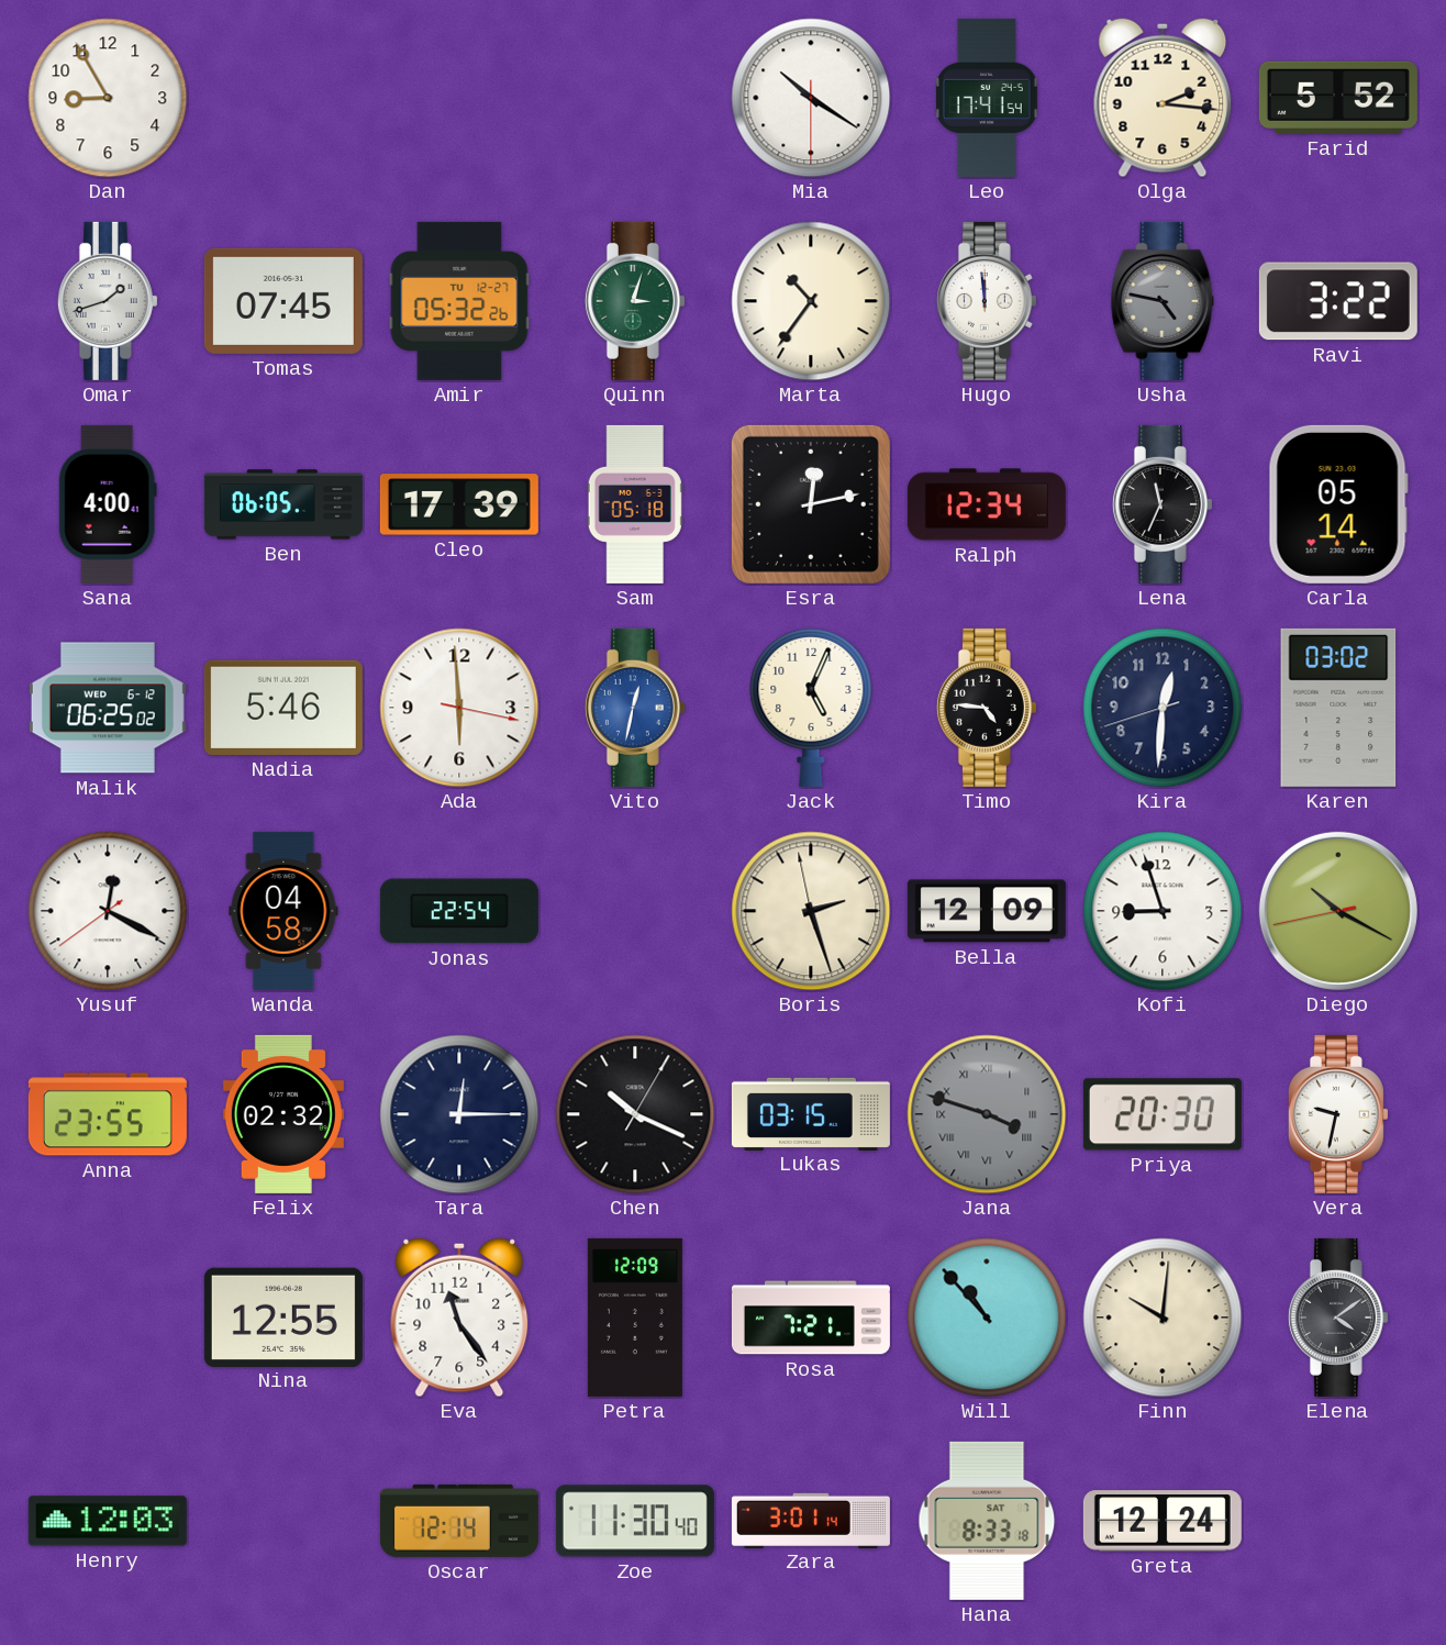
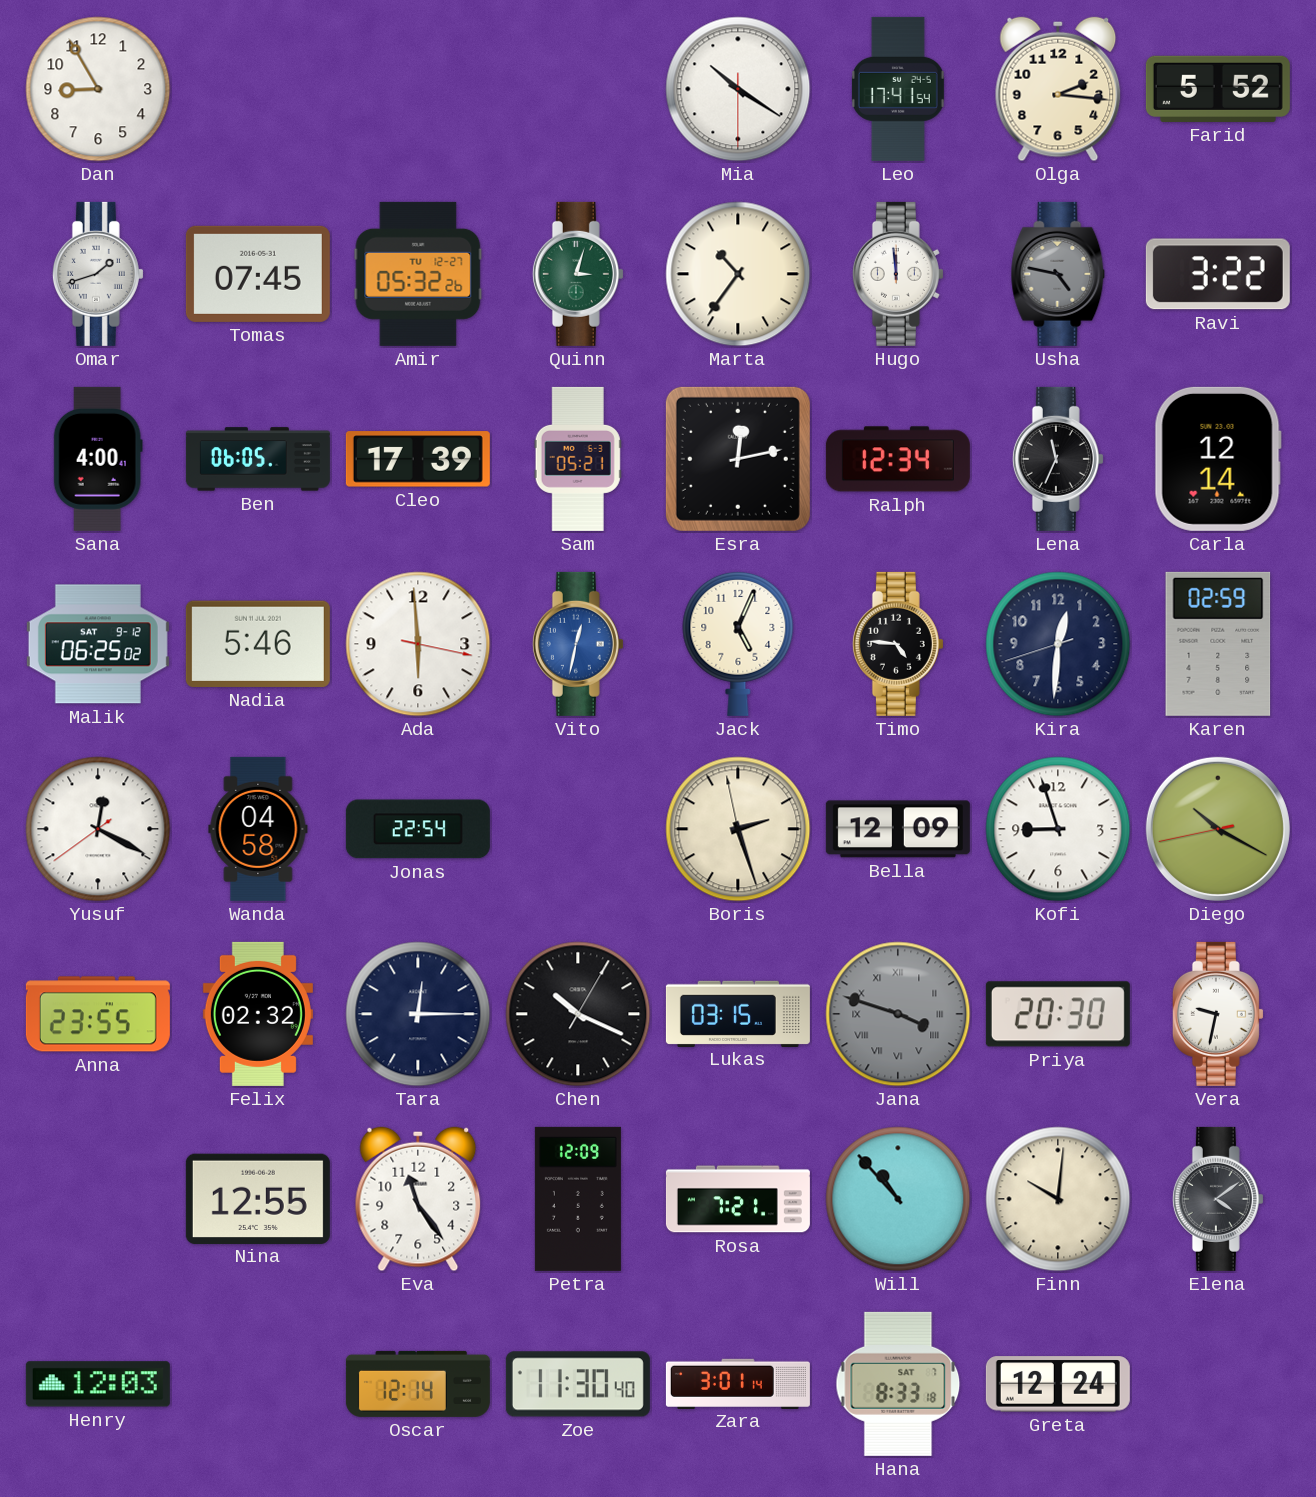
Sam: 05:18 -> 05:21
Carla: 05:14 -> 12:14
Malik date: WED 6-12 -> SAT 9-12
Karen: 03:02 -> 02:59
